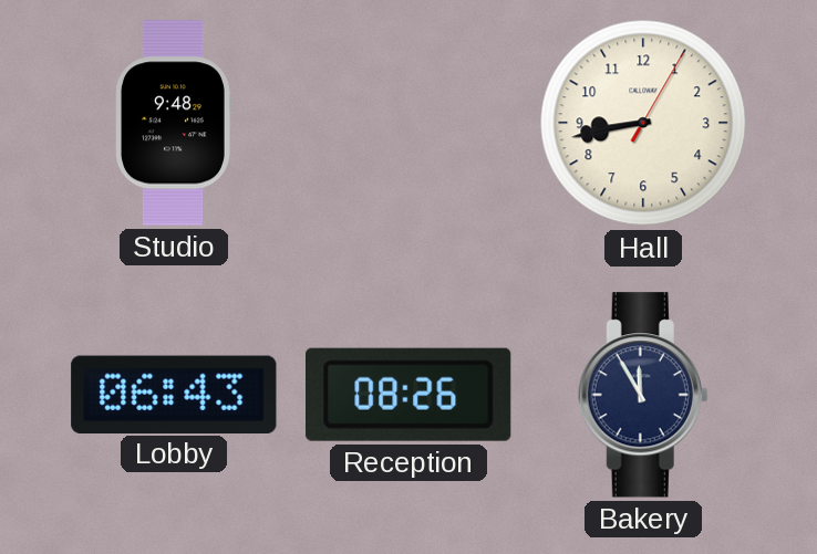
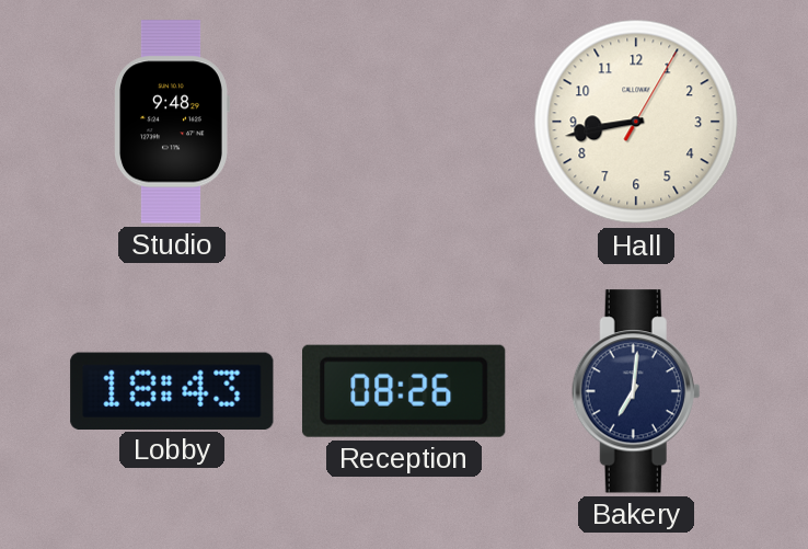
Lobby: 06:43 -> 18:43
Bakery: 11:55 -> 7:01
